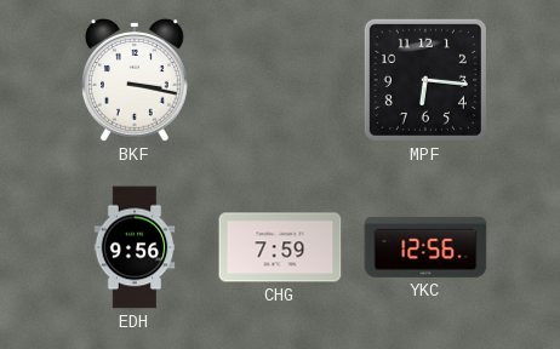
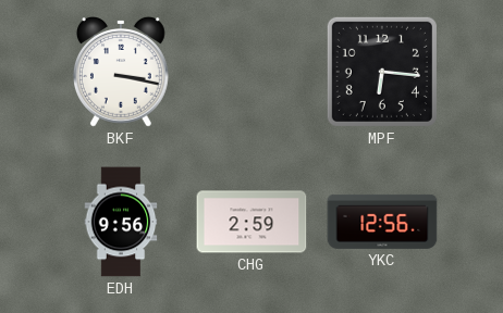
CHG: 7:59 -> 2:59
